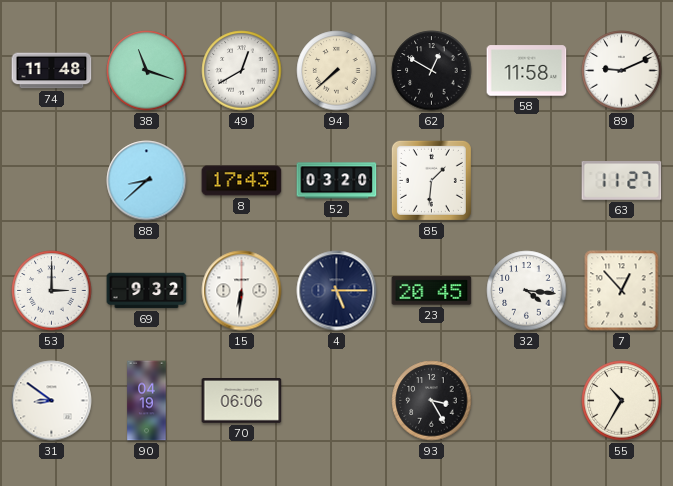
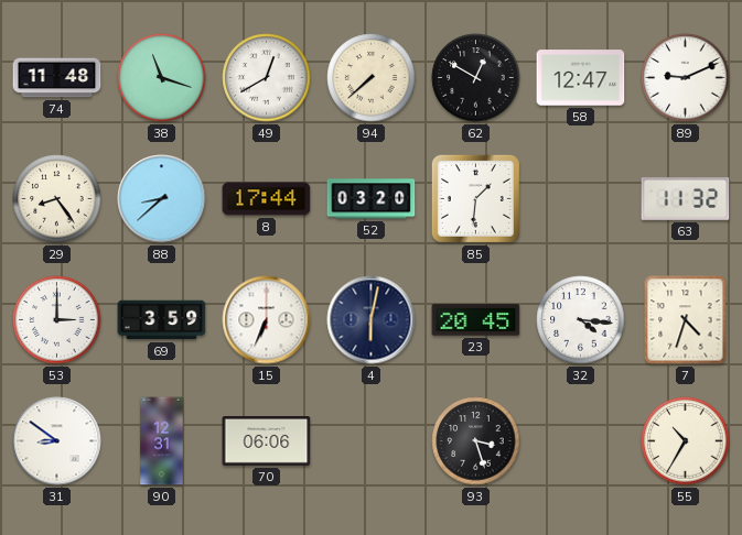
58: 11:58 -> 12:47
29: none -> 8:24
8: 17:43 -> 17:44
63: 11:27 -> 11:32
69: 9:32 -> 3:59
15: 6:31 -> 6:34
4: 5:15 -> 6:02
7: 12:53 -> 4:33
90: 04:19 -> 12:31
93: 3:25 -> 3:27
